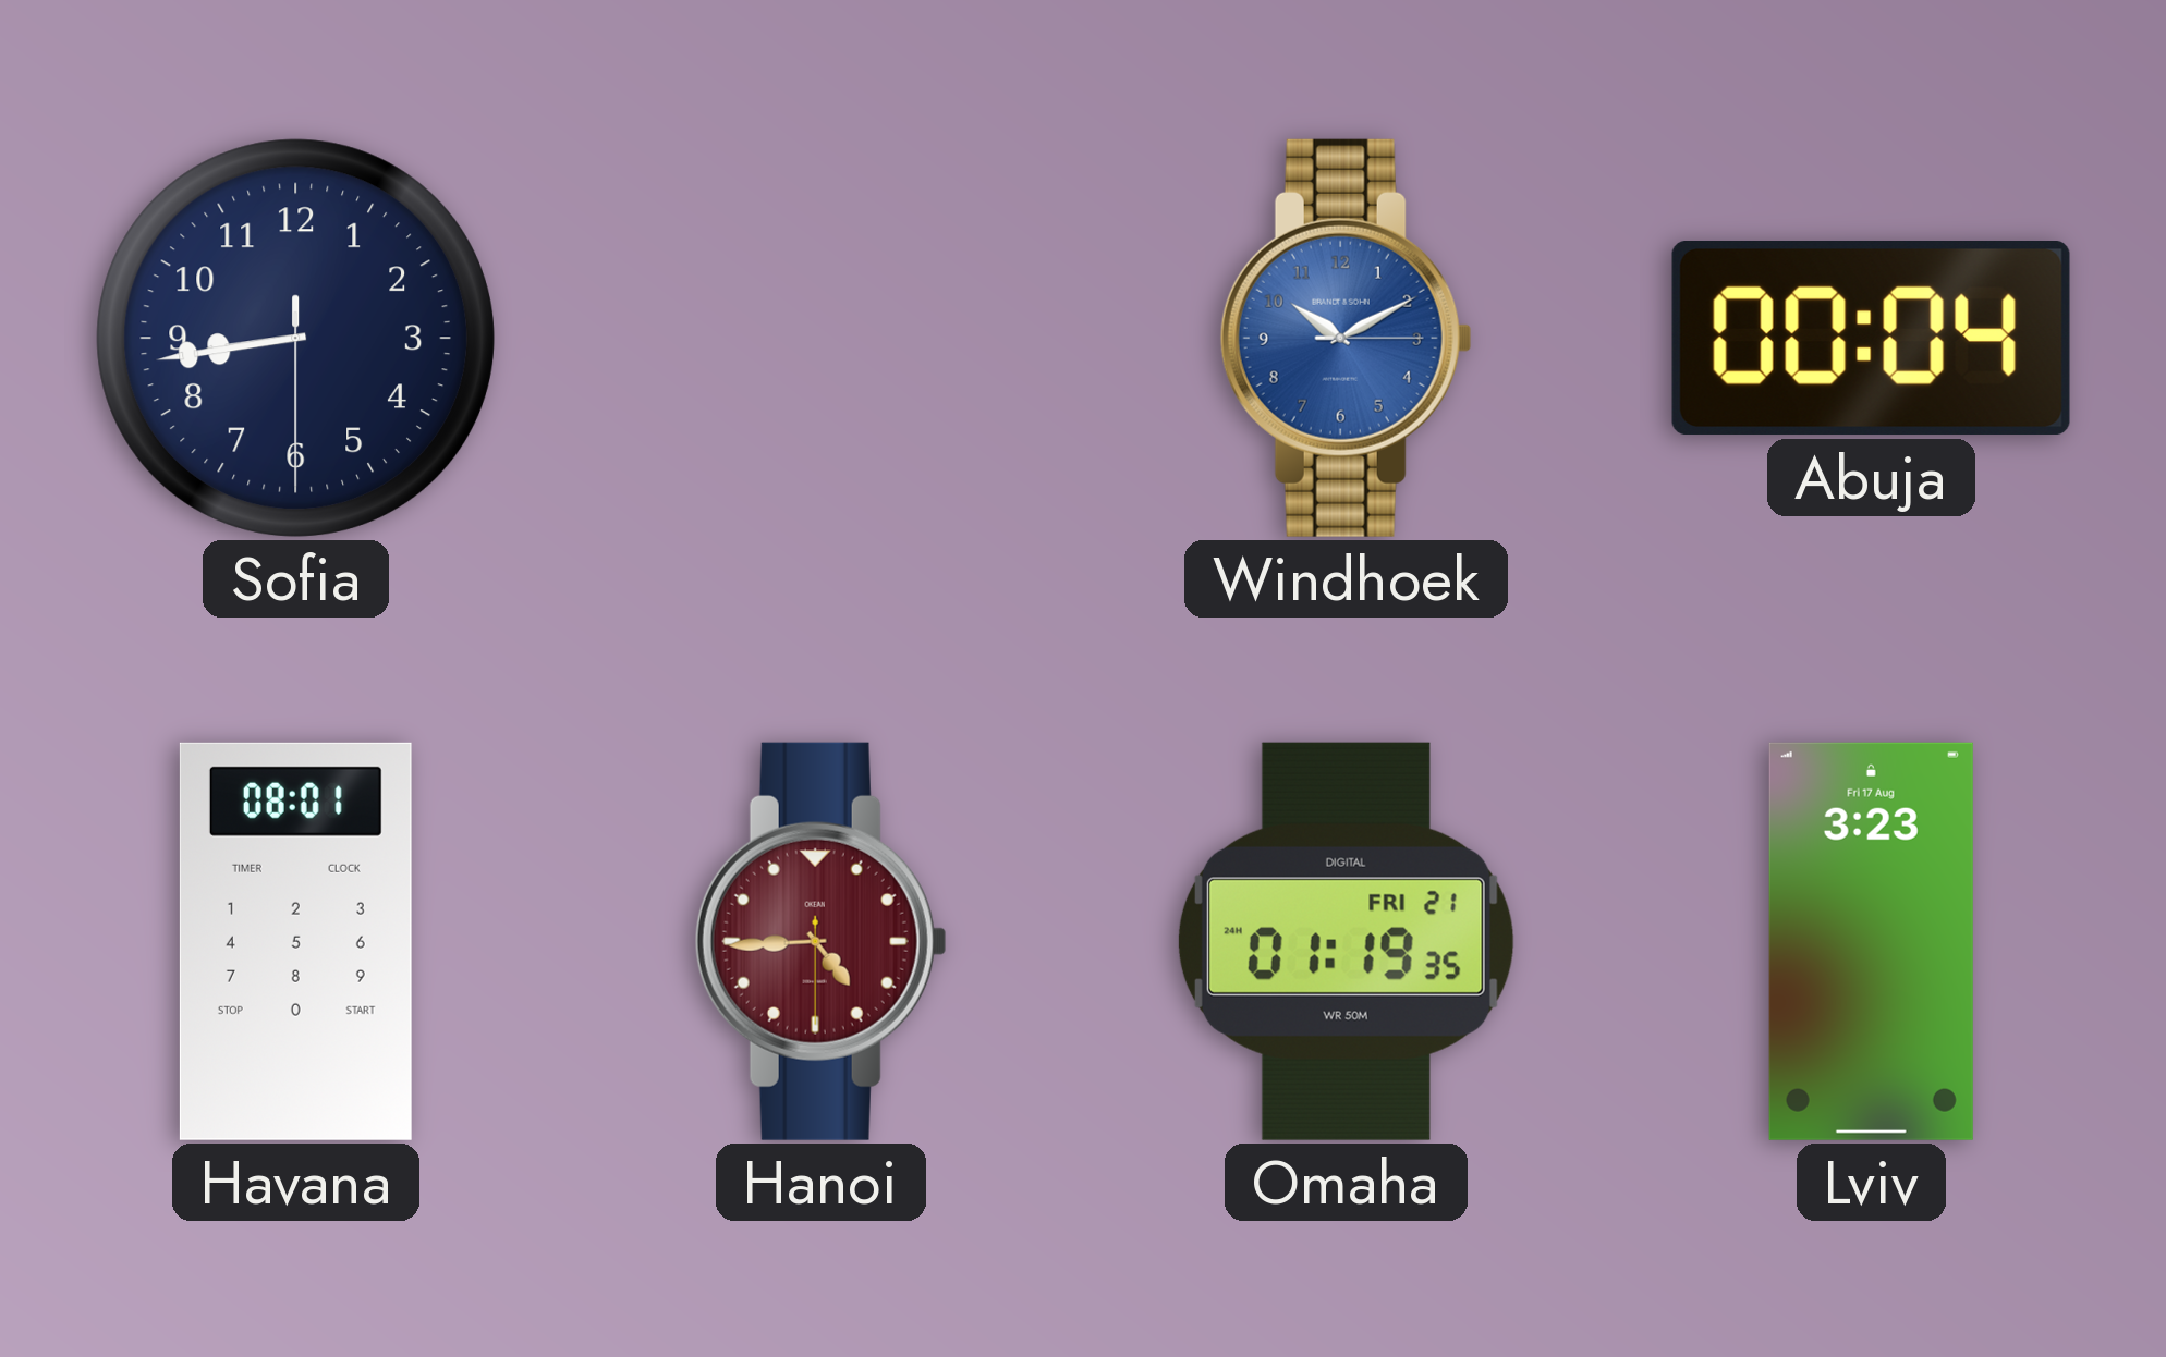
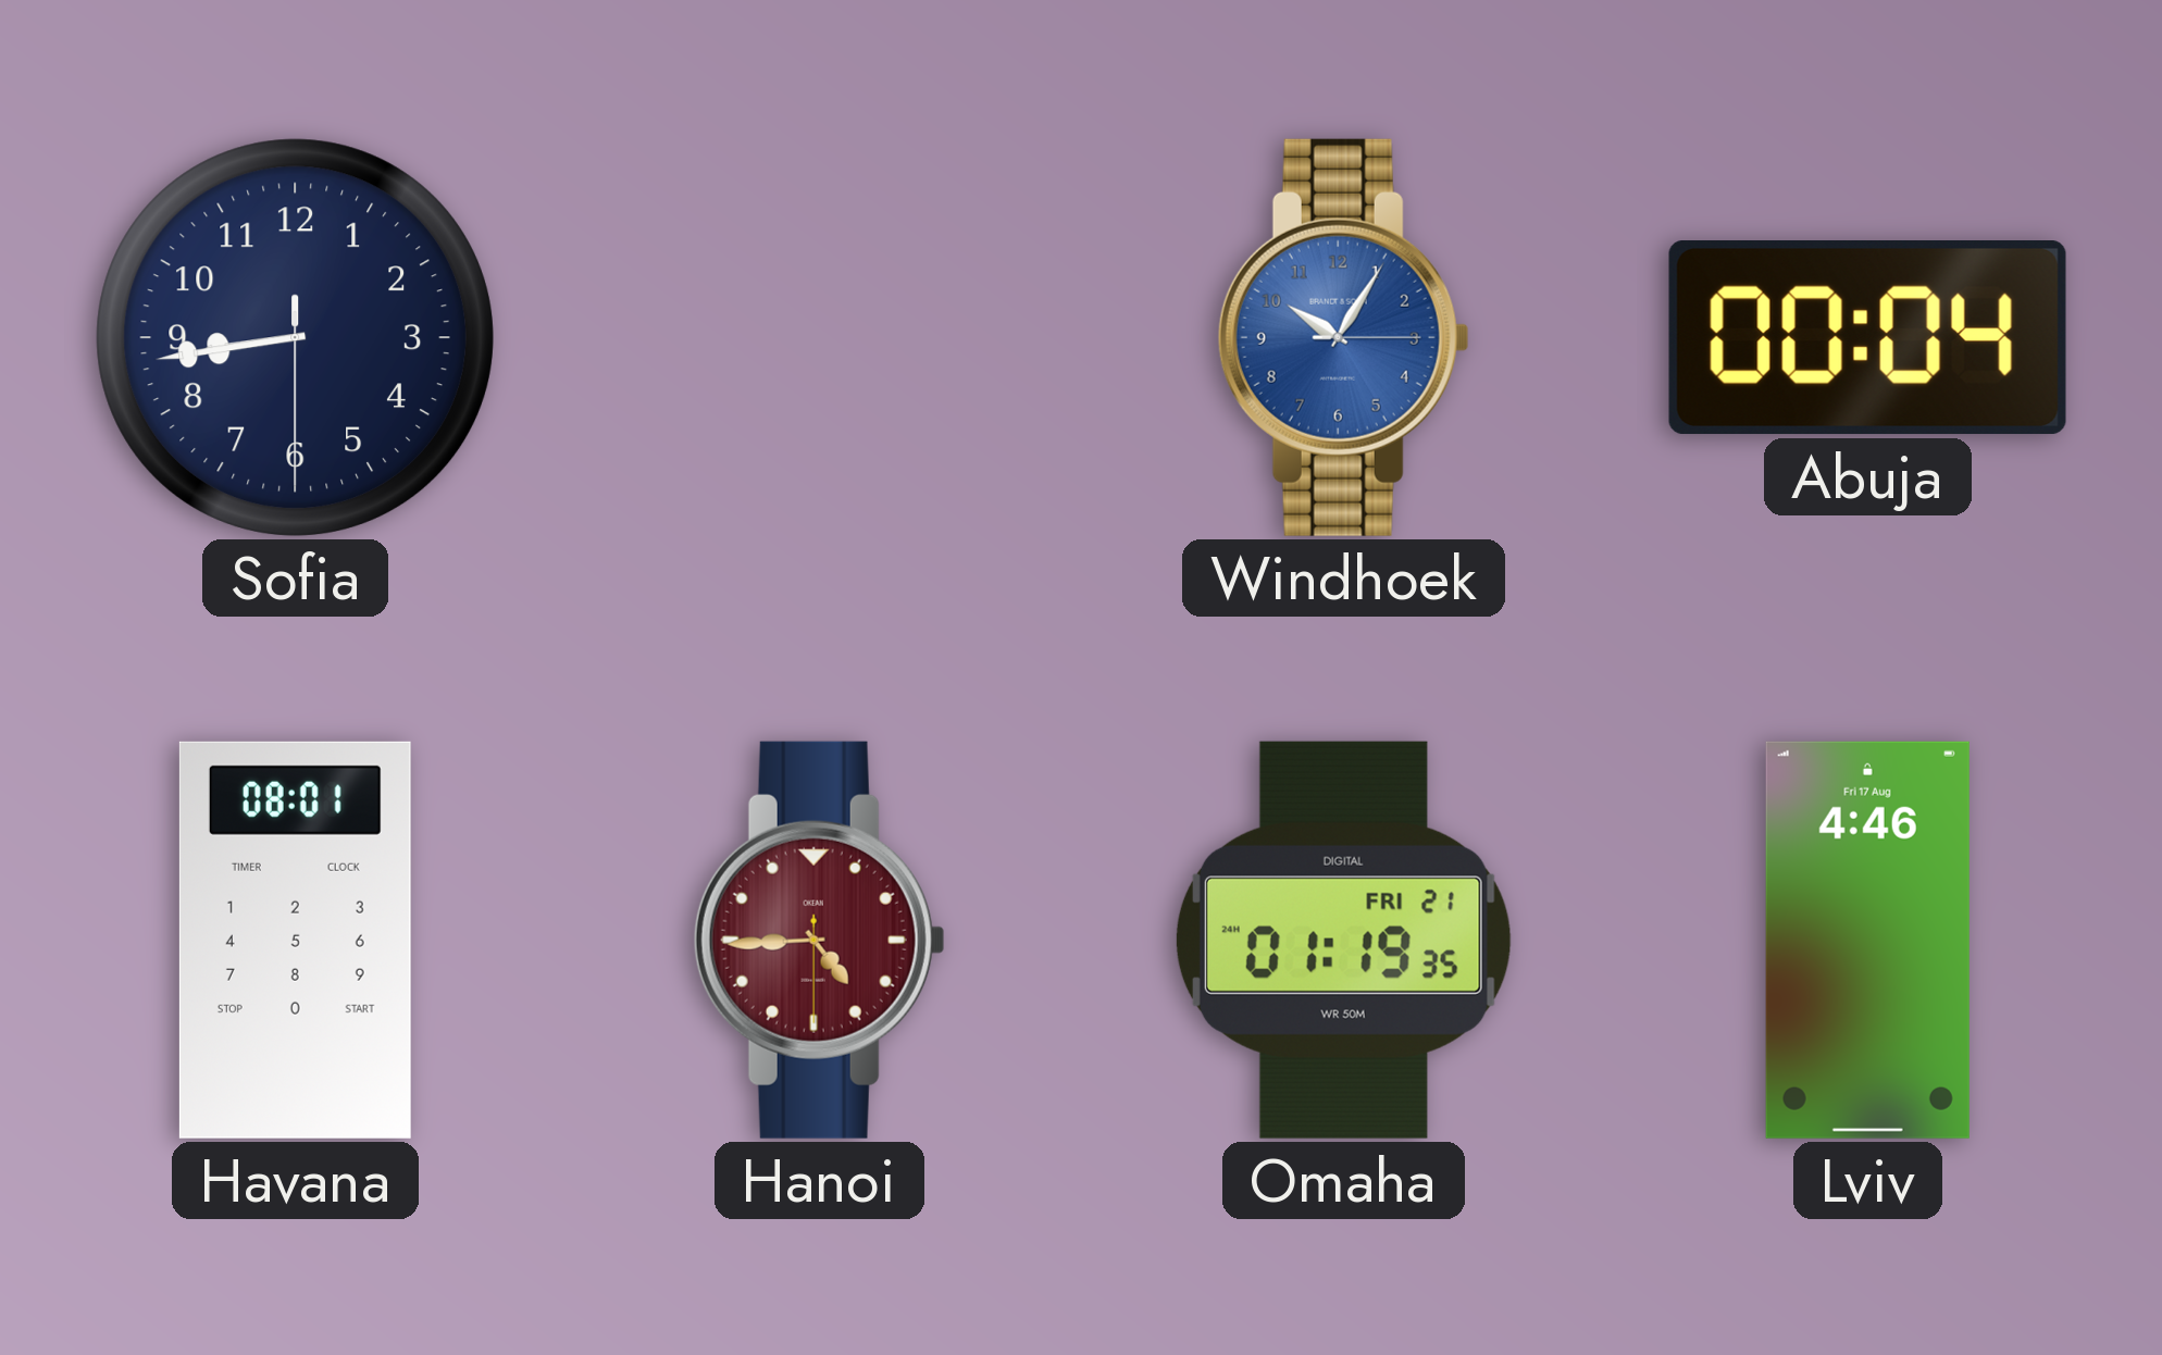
Windhoek: 10:10 -> 10:05
Lviv: 3:23 -> 4:46
